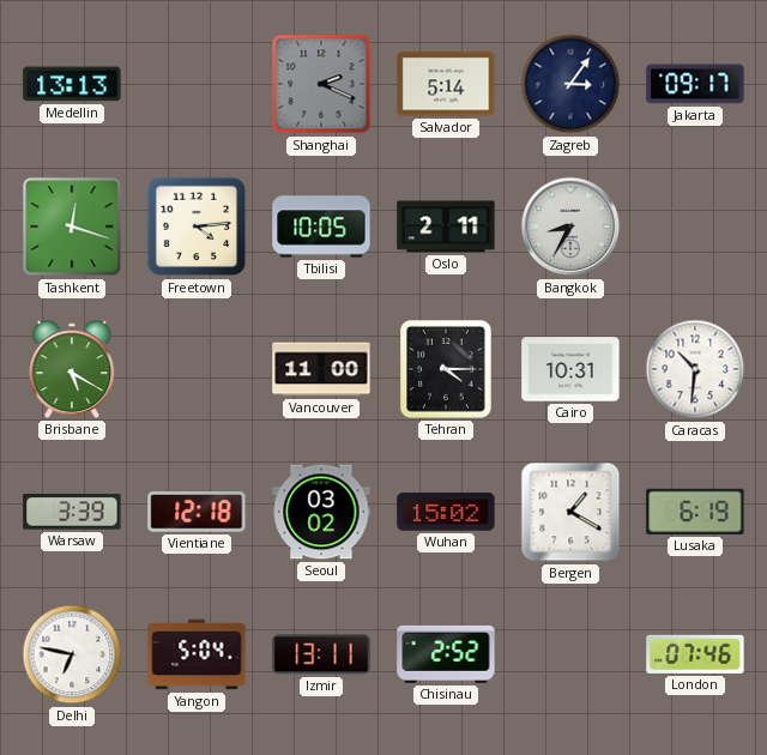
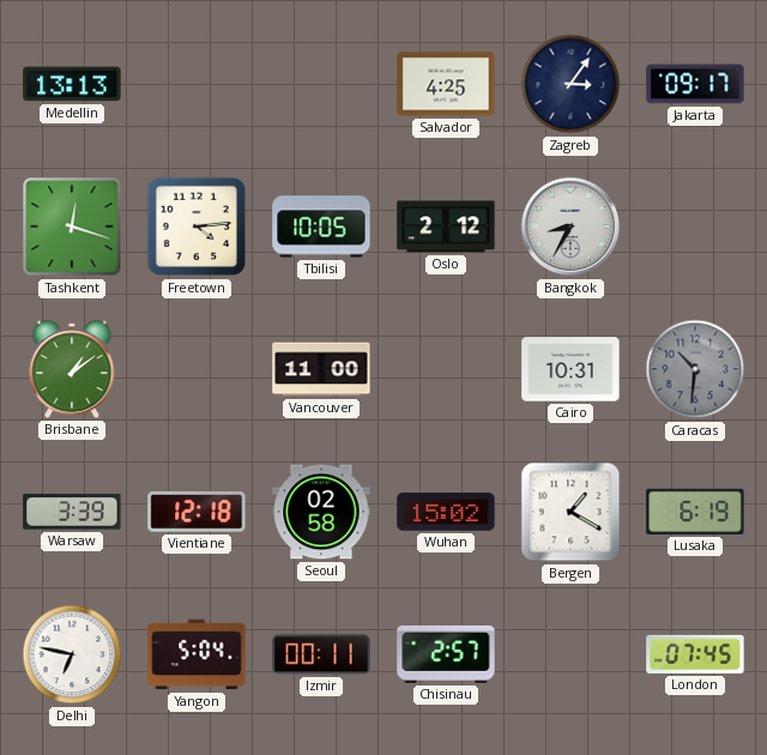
Shanghai: 2:19 -> none
Salvador: 5:14 -> 4:25
Oslo: 2:11 -> 2:12
Brisbane: 5:20 -> 1:09
Tehran: 4:15 -> none
Caracas dial: white -> grey
Seoul: 03:02 -> 02:58
Izmir: 13:11 -> 00:11
Chisinau: 2:52 -> 2:57
London: 07:46 -> 07:45
